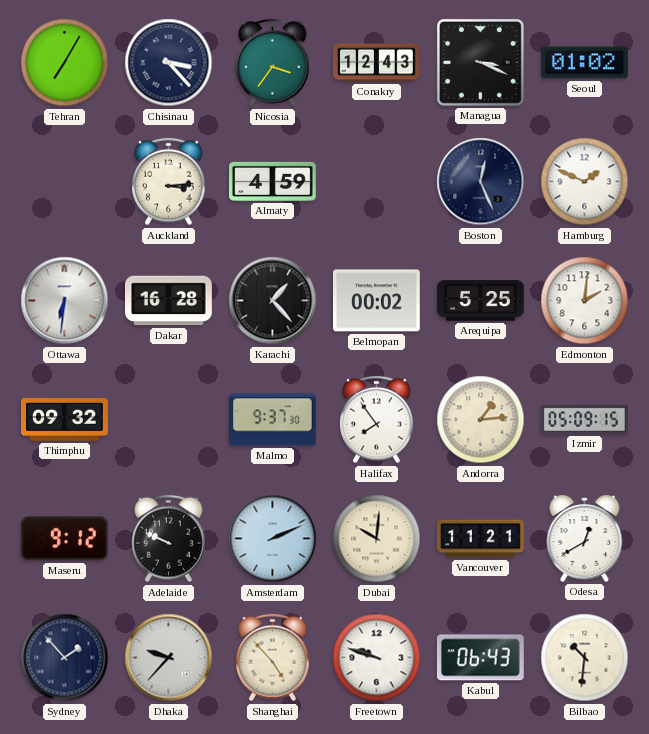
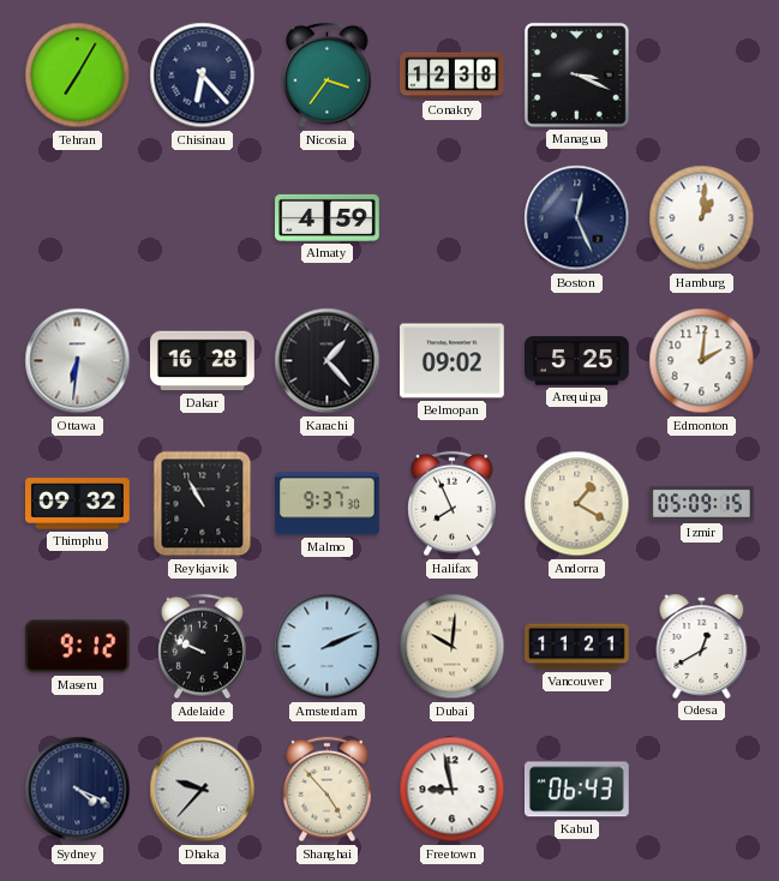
Chisinau: 3:23 -> 6:23
Conakry: 12:43 -> 12:38
Seoul: 01:02 -> none
Auckland: 3:14 -> none
Hamburg: 1:49 -> 1:01
Belmopan: 00:02 -> 09:02
Reykjavik: none -> 10:55
Halifax: 7:54 -> 7:56
Andorra: 1:14 -> 1:20
Sydney: 1:53 -> 4:19
Freetown: 9:48 -> 8:58
Bilbao: 10:31 -> none
